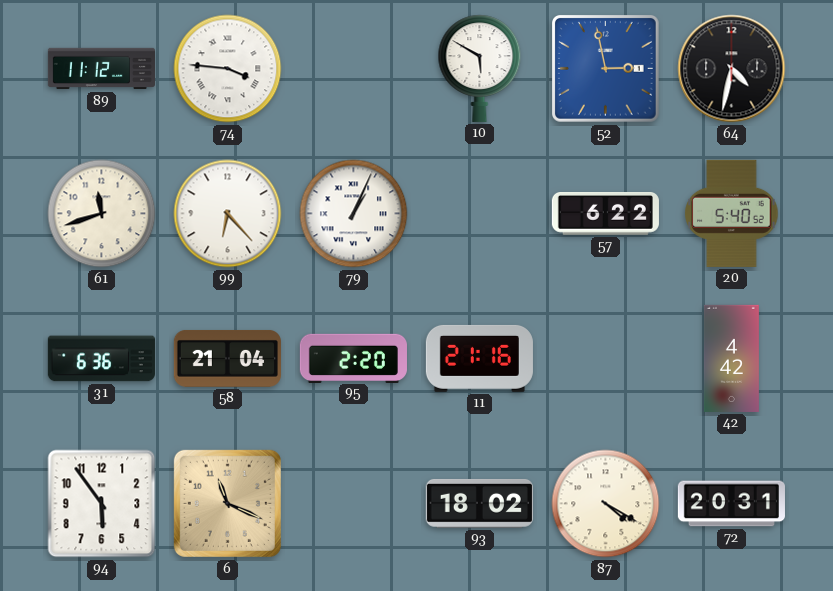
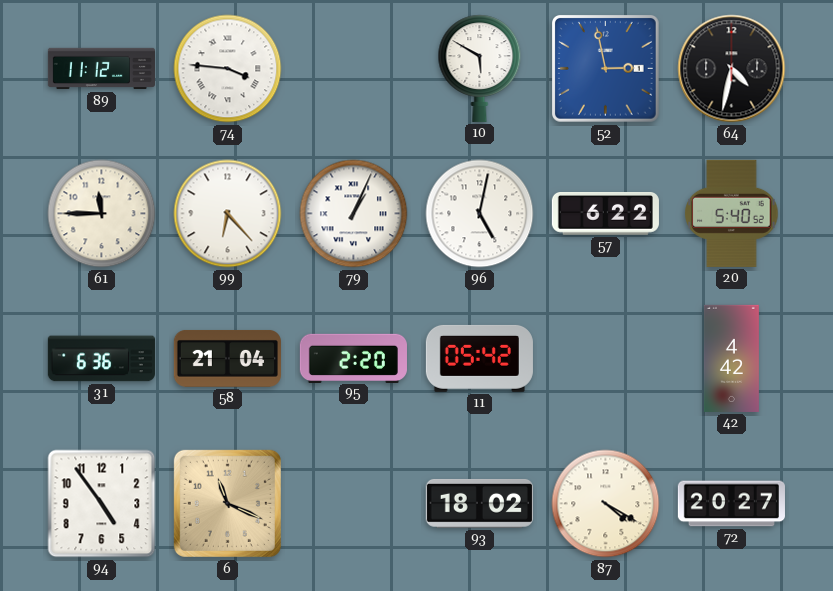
61: 11:42 -> 11:45
96: none -> 5:02
11: 21:16 -> 05:42
94: 5:54 -> 4:54
72: 20:31 -> 20:27
